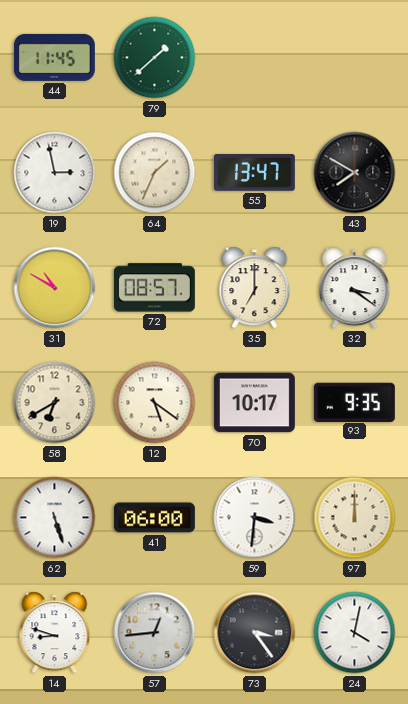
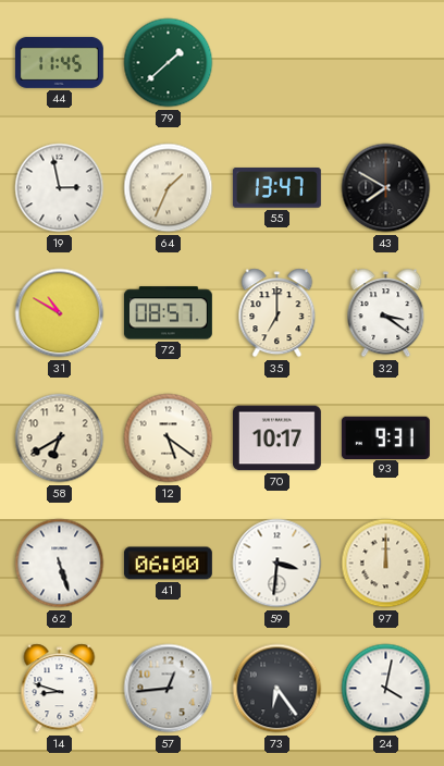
93: 9:35 -> 9:31
73: 3:24 -> 6:24
